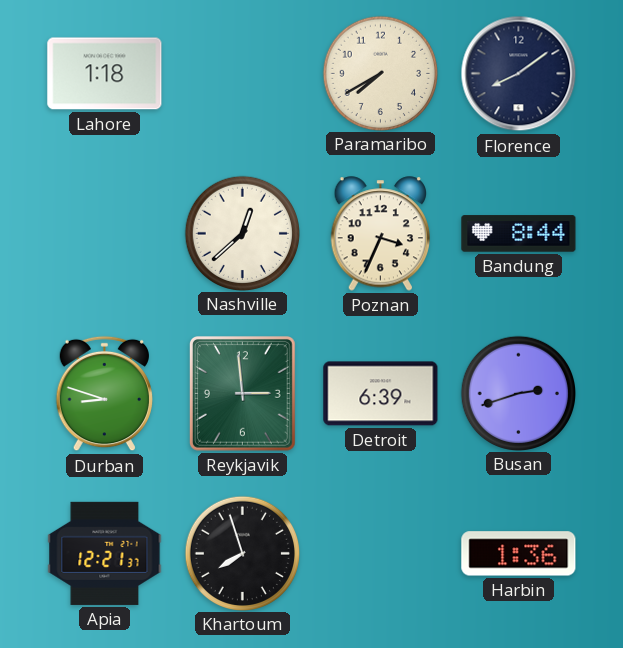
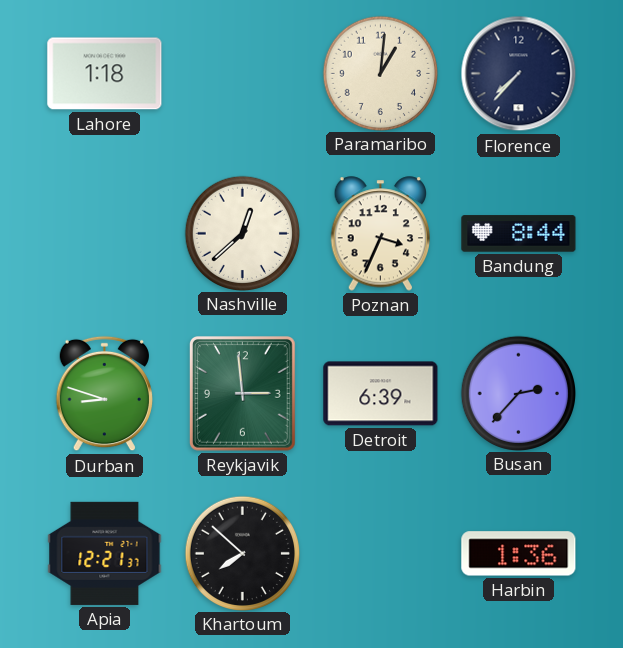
Paramaribo: 7:40 -> 1:01
Florence: 8:09 -> 7:37
Busan: 2:42 -> 2:37
Khartoum: 7:57 -> 7:52
